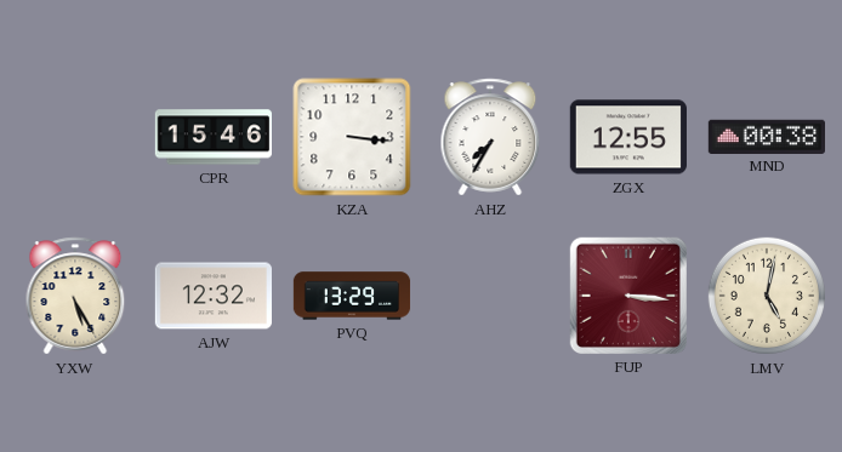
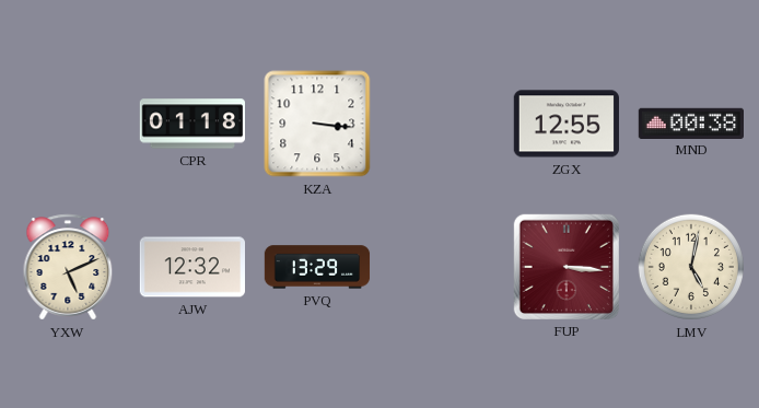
CPR: 15:46 -> 01:18
AHZ: 7:35 -> none
YXW: 5:25 -> 5:11
